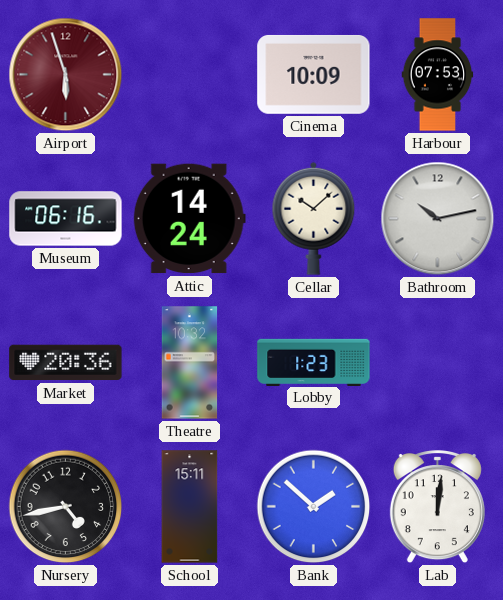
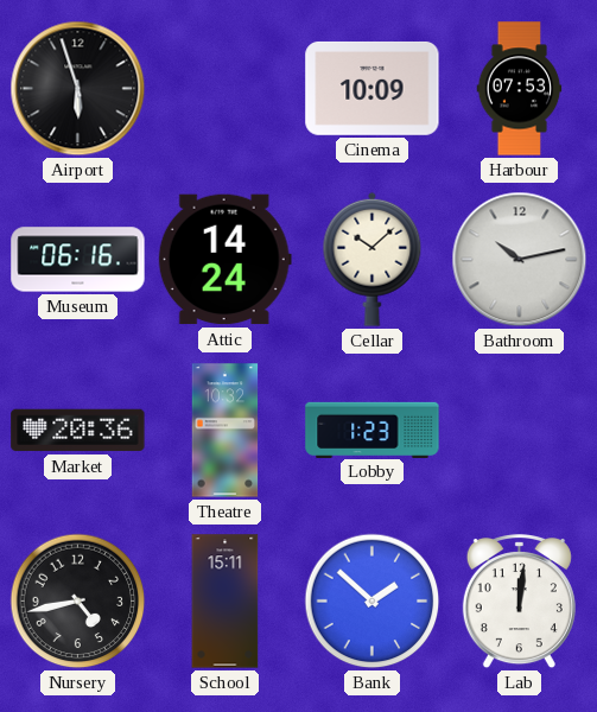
Airport dial: burgundy -> black
